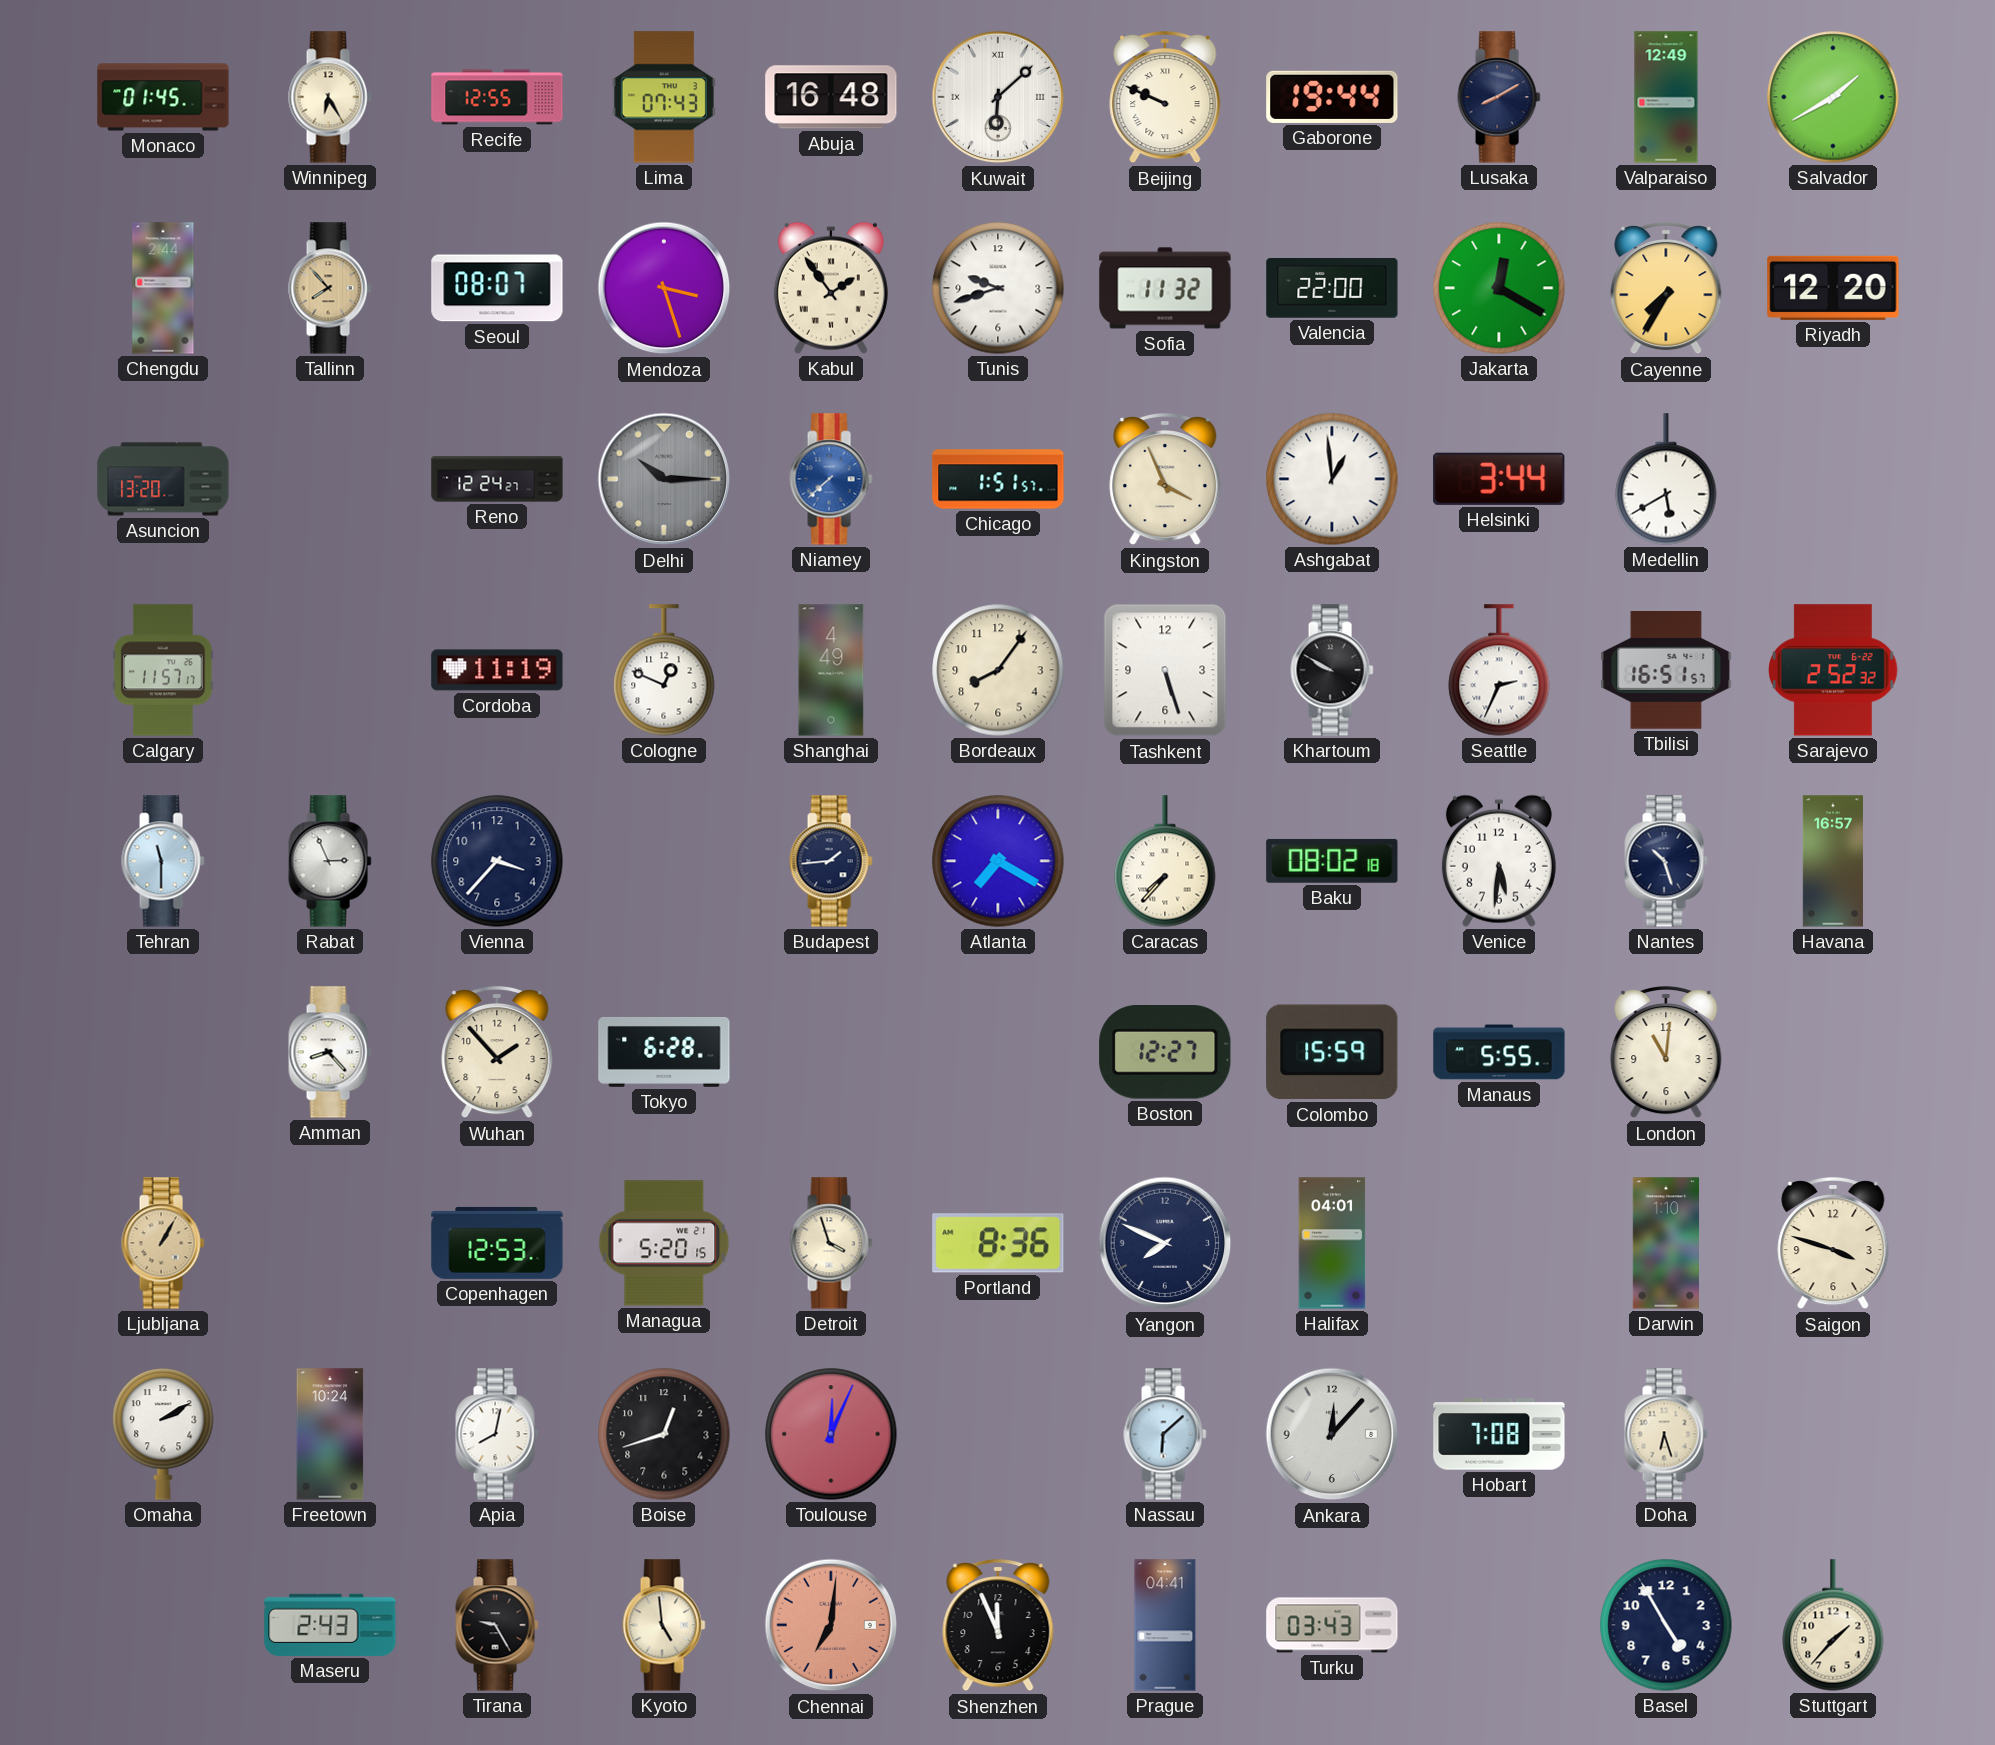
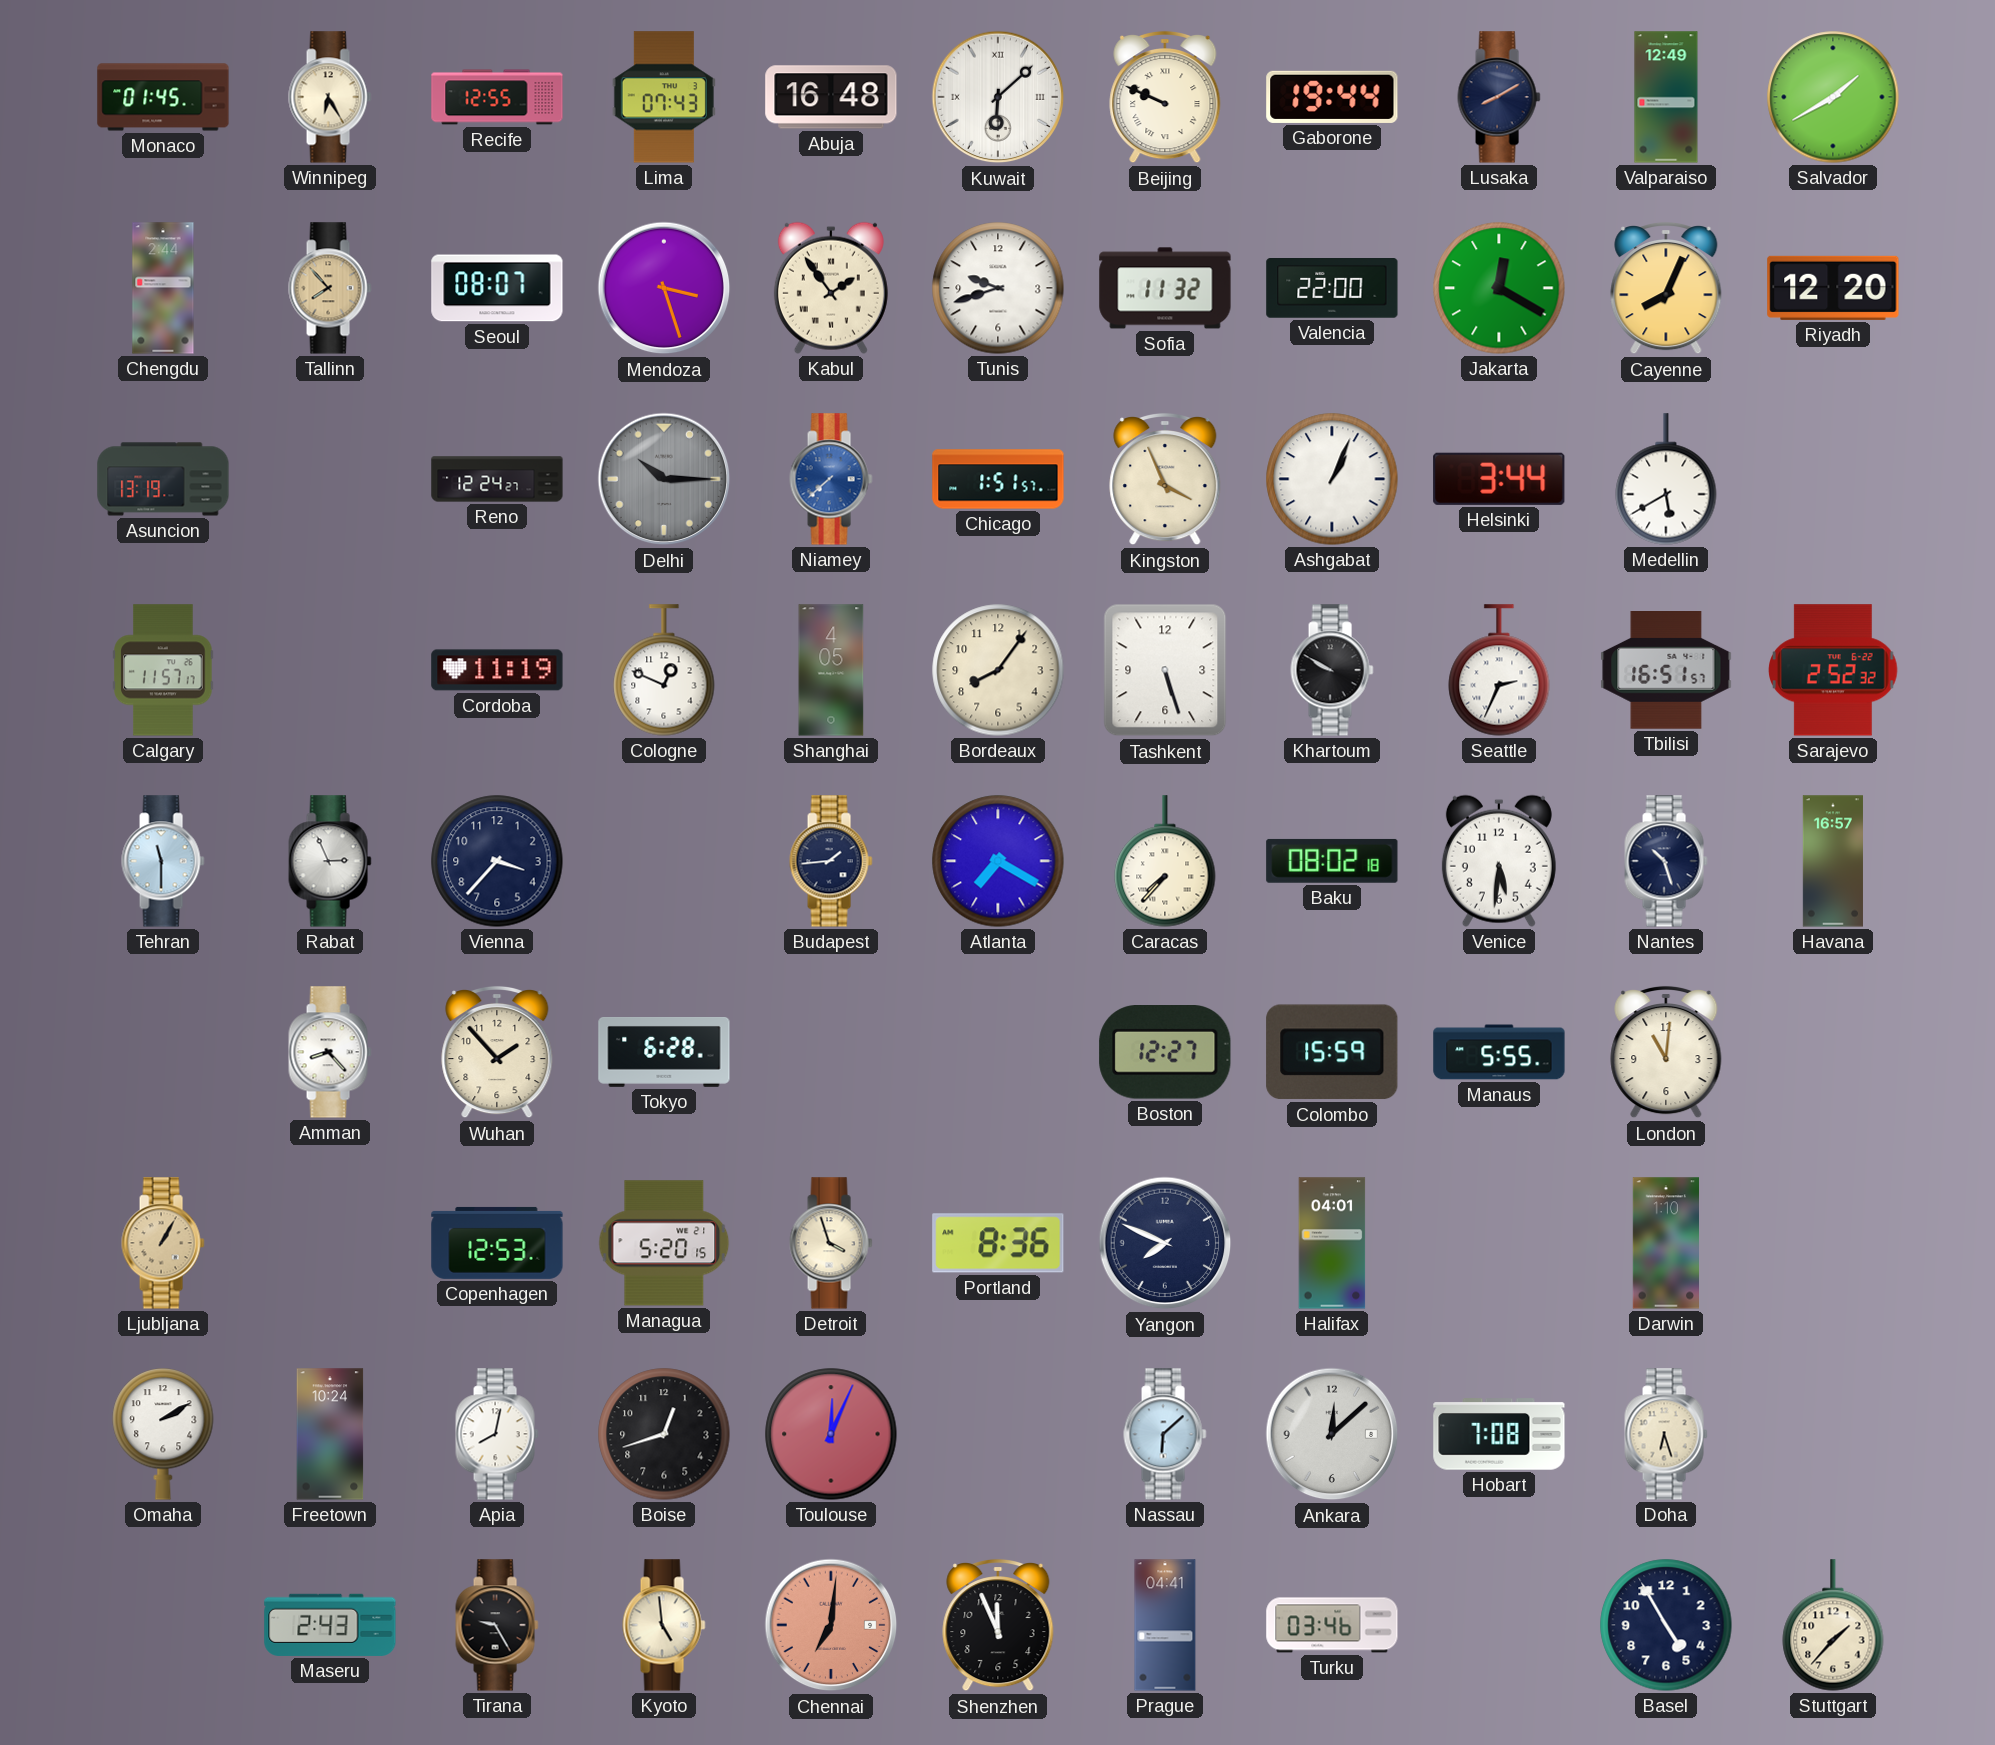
Cayenne: 7:35 -> 8:04
Asuncion: 13:20 -> 13:19
Ashgabat: 12:59 -> 1:04
Shanghai: 4:49 -> 4:05
Saigon: 3:48 -> none
Ankara: 12:07 -> 12:08
Turku: 03:43 -> 03:46
